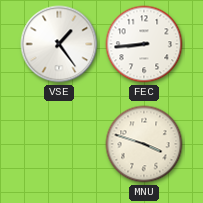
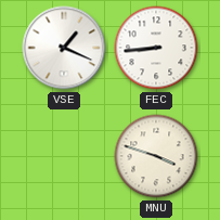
VSE: 1:24 -> 1:19
